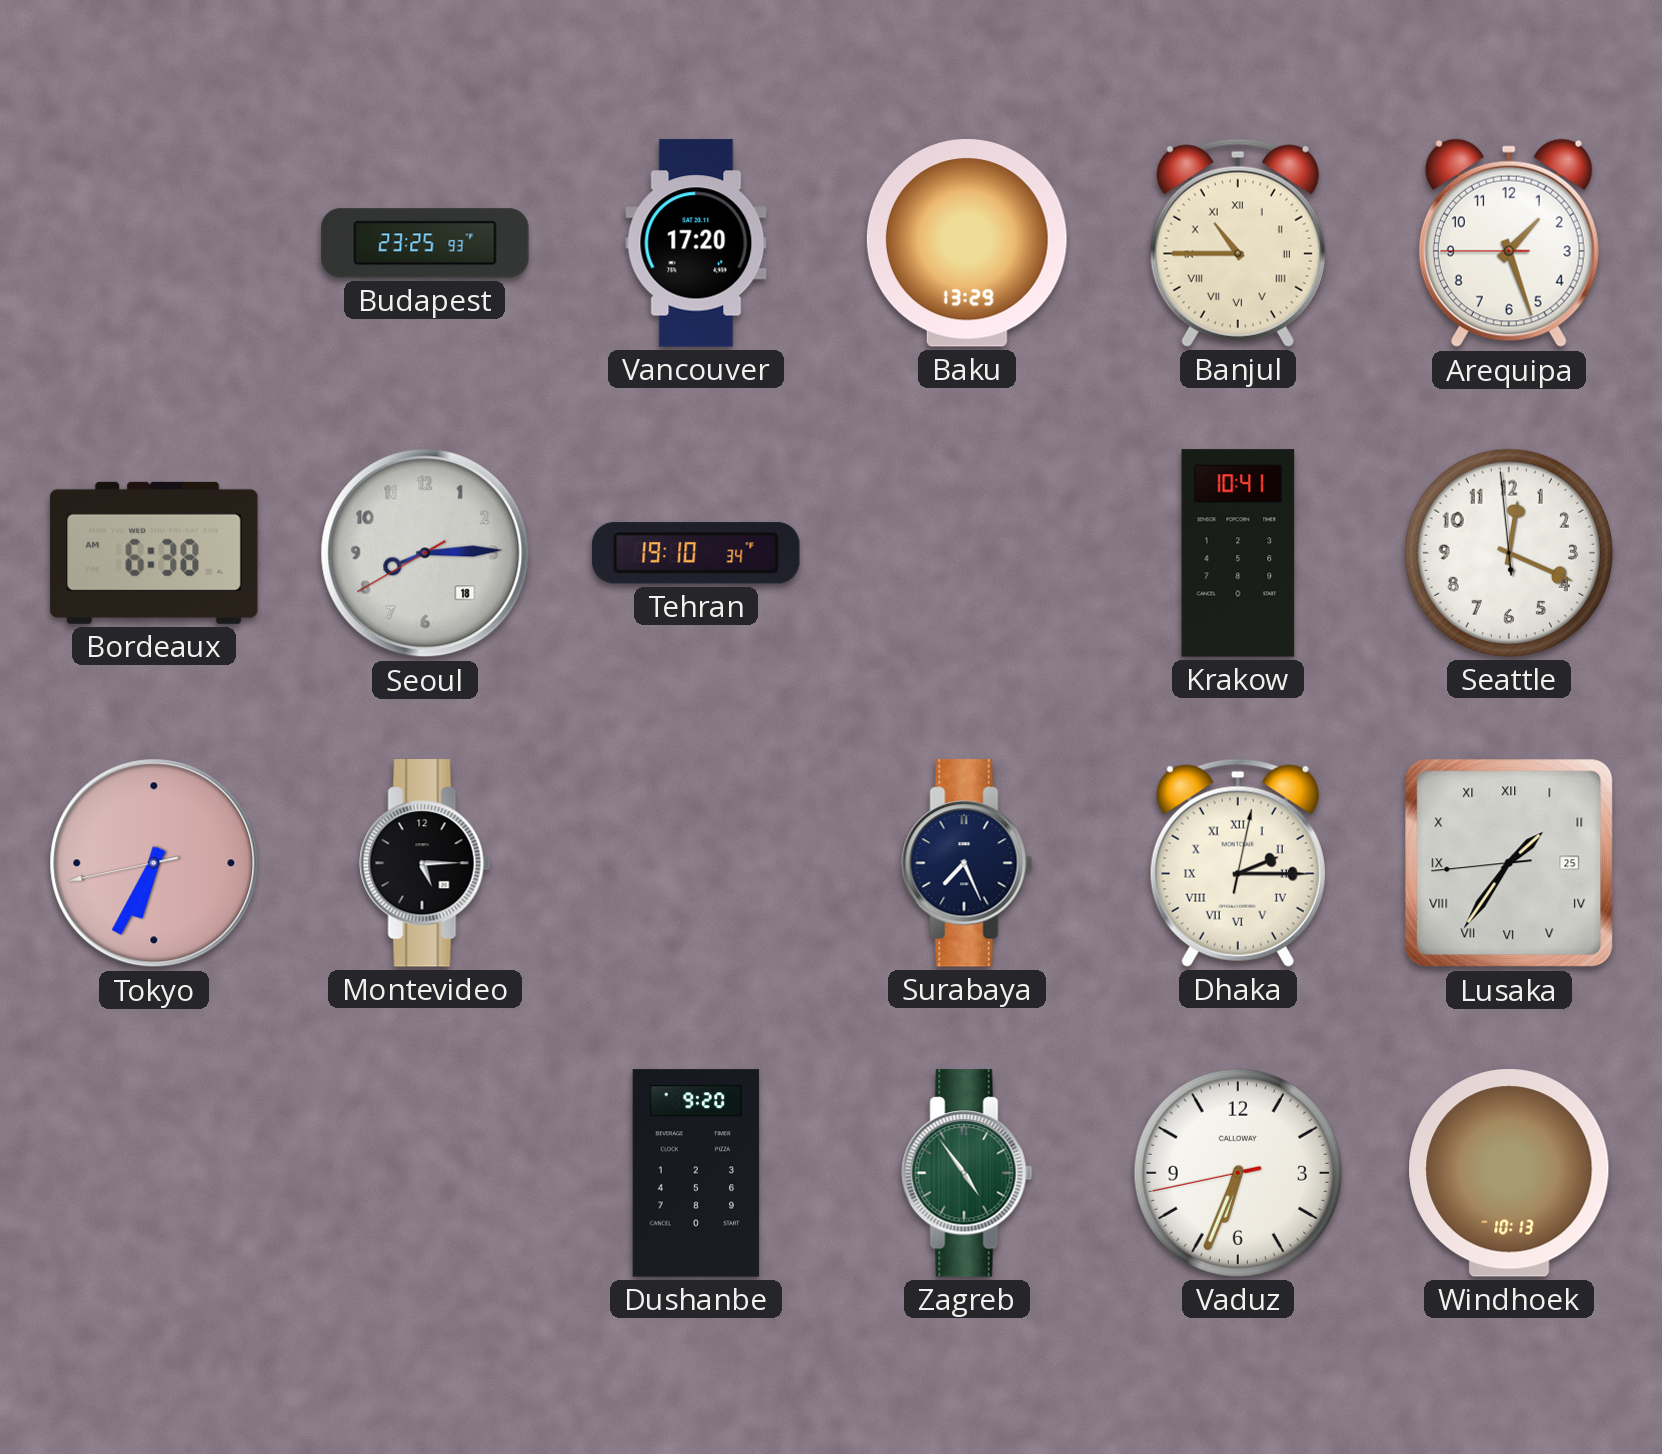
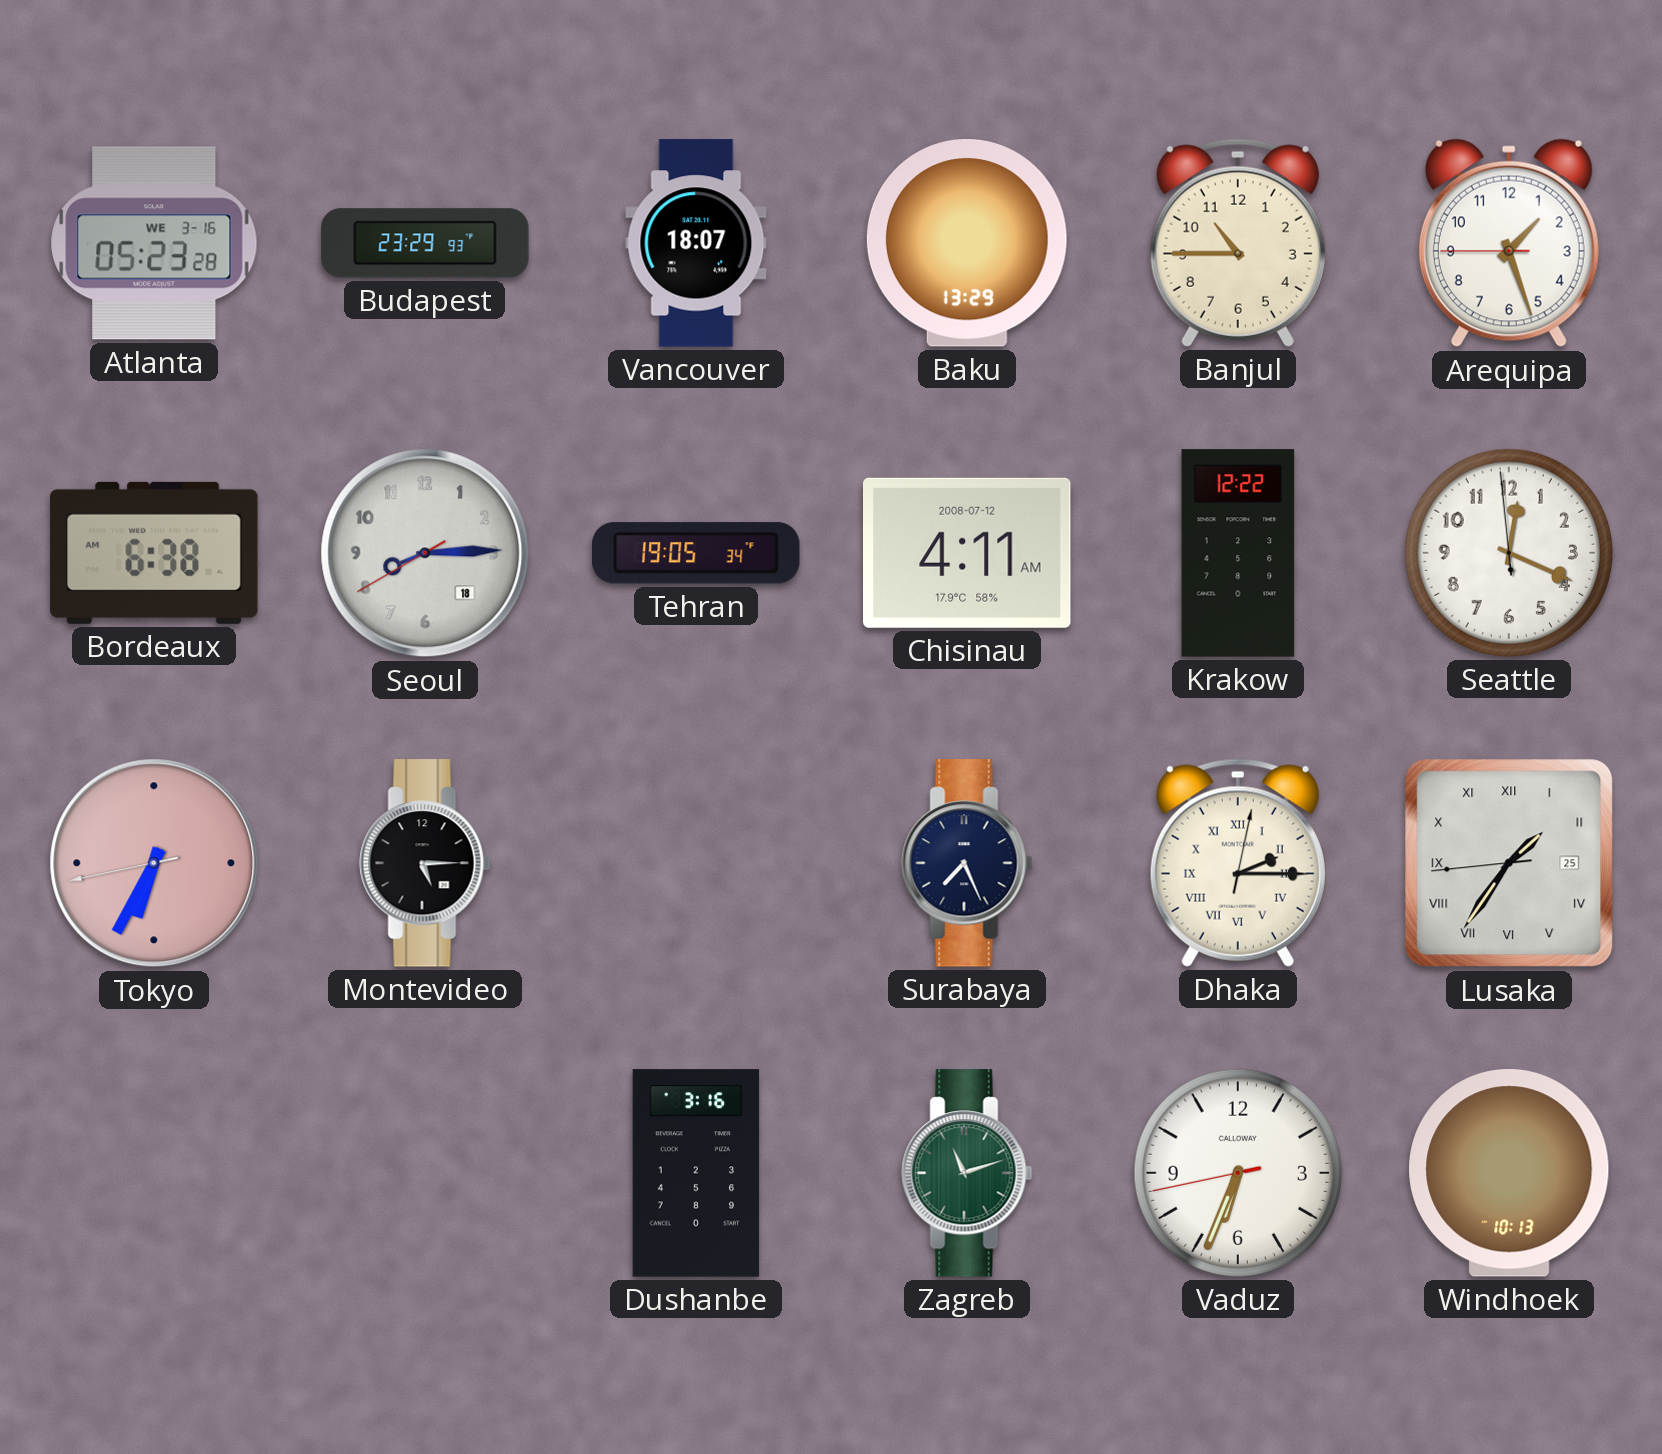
Atlanta: none -> 05:23
Budapest: 23:25 -> 23:29
Vancouver: 17:20 -> 18:07
Banjul numerals: Roman -> Arabic
Tehran: 19:10 -> 19:05
Chisinau: none -> 4:11
Krakow: 10:41 -> 12:22
Dushanbe: 9:20 -> 3:16
Zagreb: 4:54 -> 11:12
